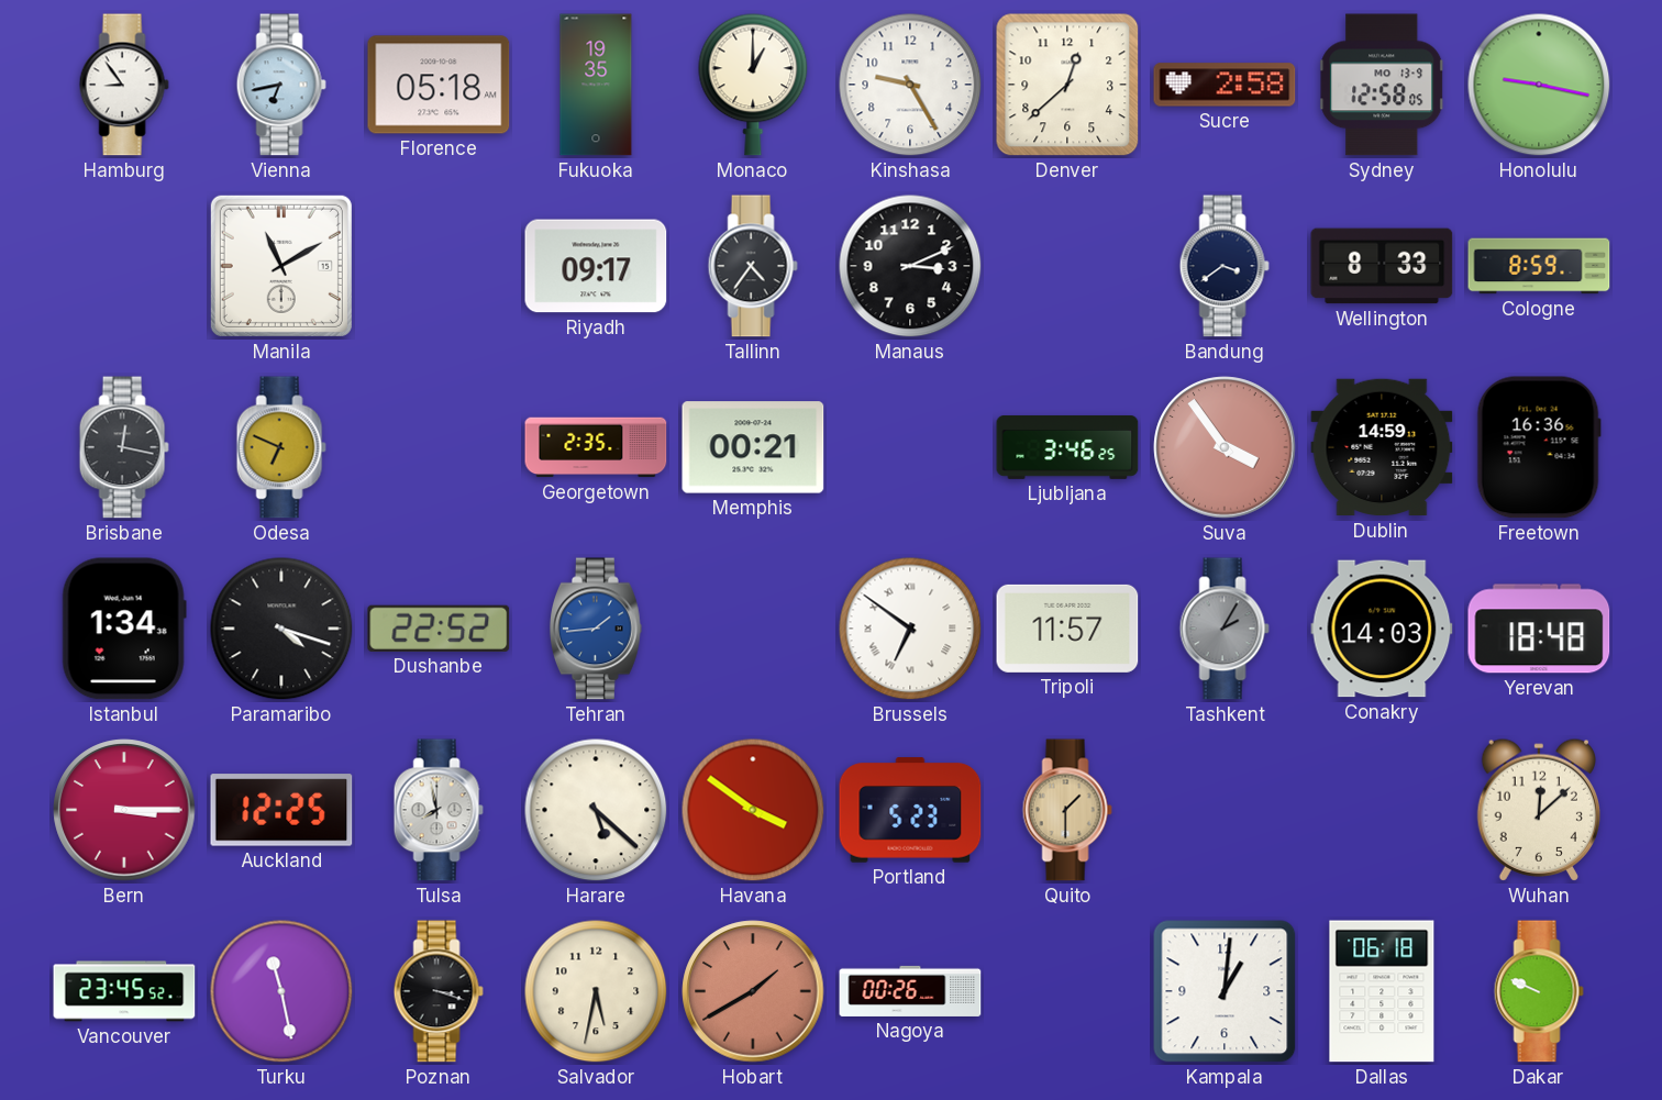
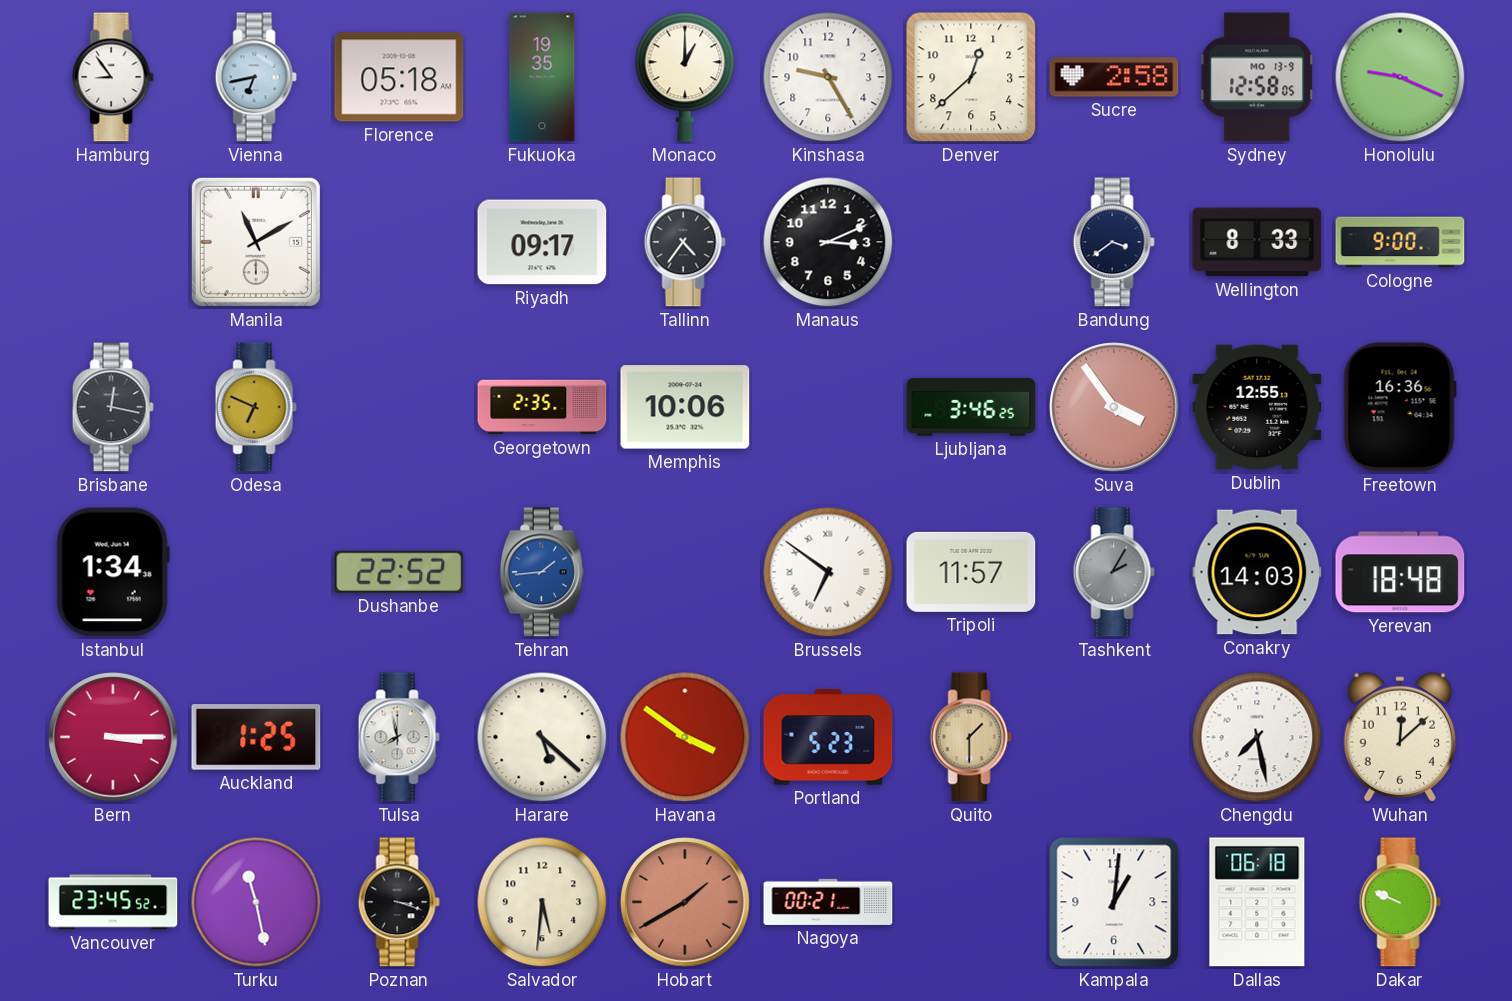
Honolulu: 9:17 -> 9:19
Cologne: 8:59 -> 9:00
Memphis: 00:21 -> 10:06
Dublin: 14:59 -> 12:55
Paramaribo: 4:18 -> none
Auckland: 12:25 -> 1:25
Chengdu: none -> 7:28
Salvador: 5:32 -> 5:31
Nagoya: 00:26 -> 00:21
